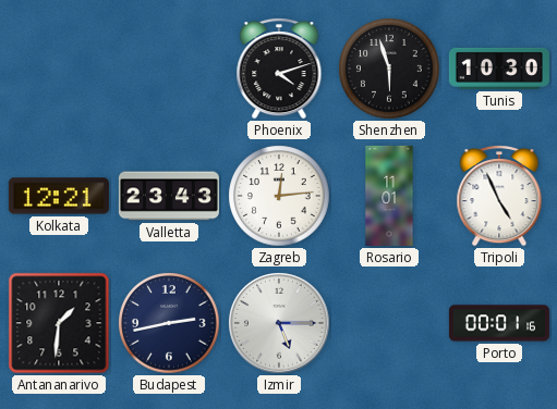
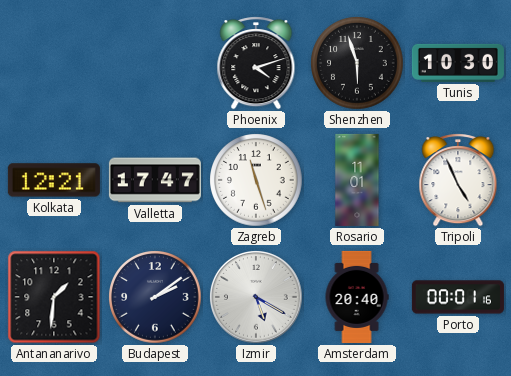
Valletta: 23:43 -> 17:47
Zagreb: 12:14 -> 11:27
Budapest: 2:43 -> 2:09
Izmir: 5:15 -> 5:20
Amsterdam: none -> 20:40
